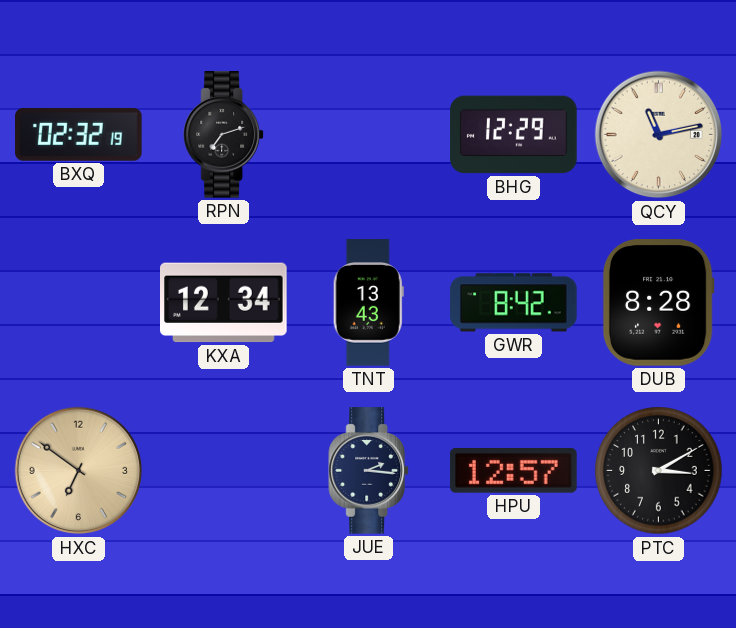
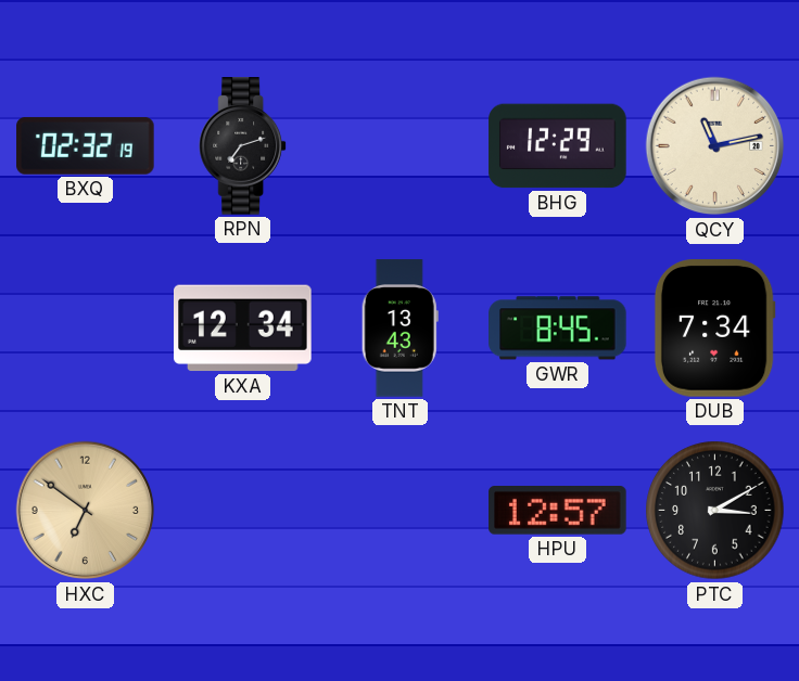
GWR: 8:42 -> 8:45
DUB: 8:28 -> 7:34
JUE: 2:16 -> none
